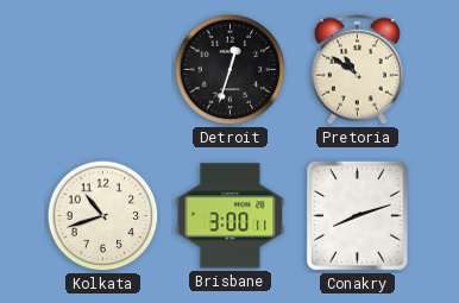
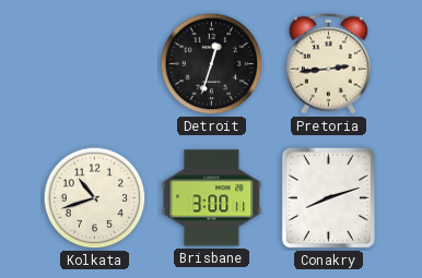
Pretoria: 10:51 -> 2:44
